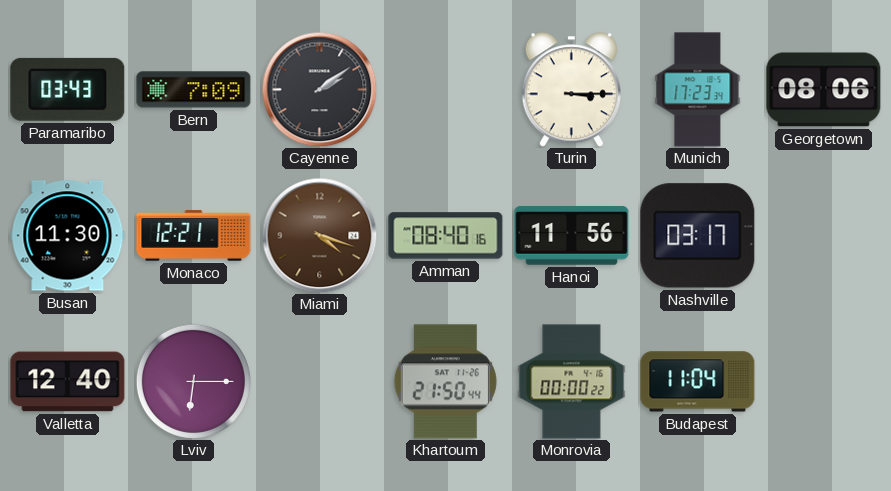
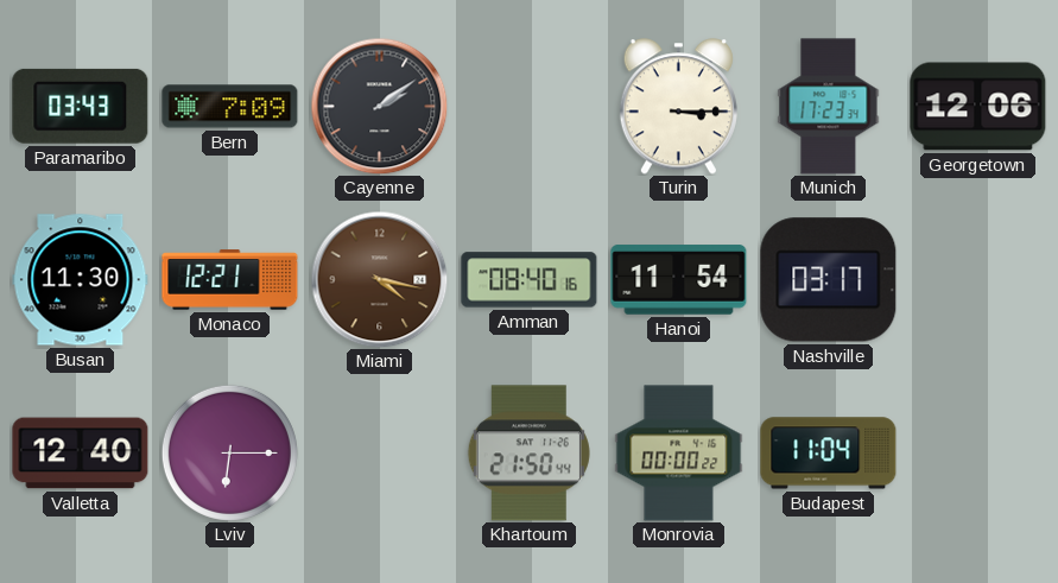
Georgetown: 08:06 -> 12:06
Miami: 4:18 -> 4:17
Hanoi: 11:56 -> 11:54
